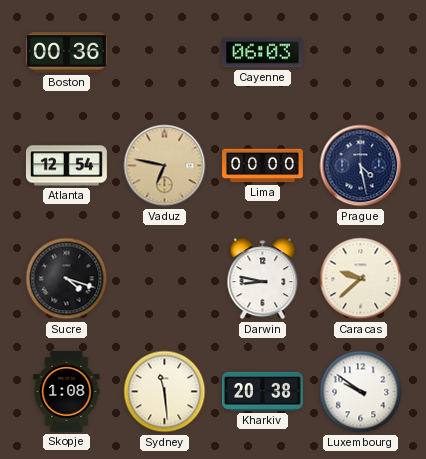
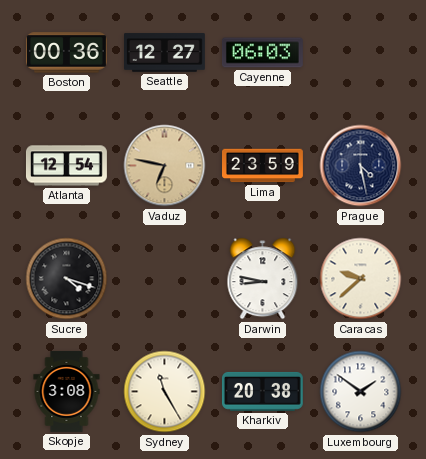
Seattle: none -> 12:27
Lima: 00:00 -> 23:59
Skopje: 1:08 -> 3:08
Sydney: 11:29 -> 11:25
Luxembourg: 9:51 -> 1:51
